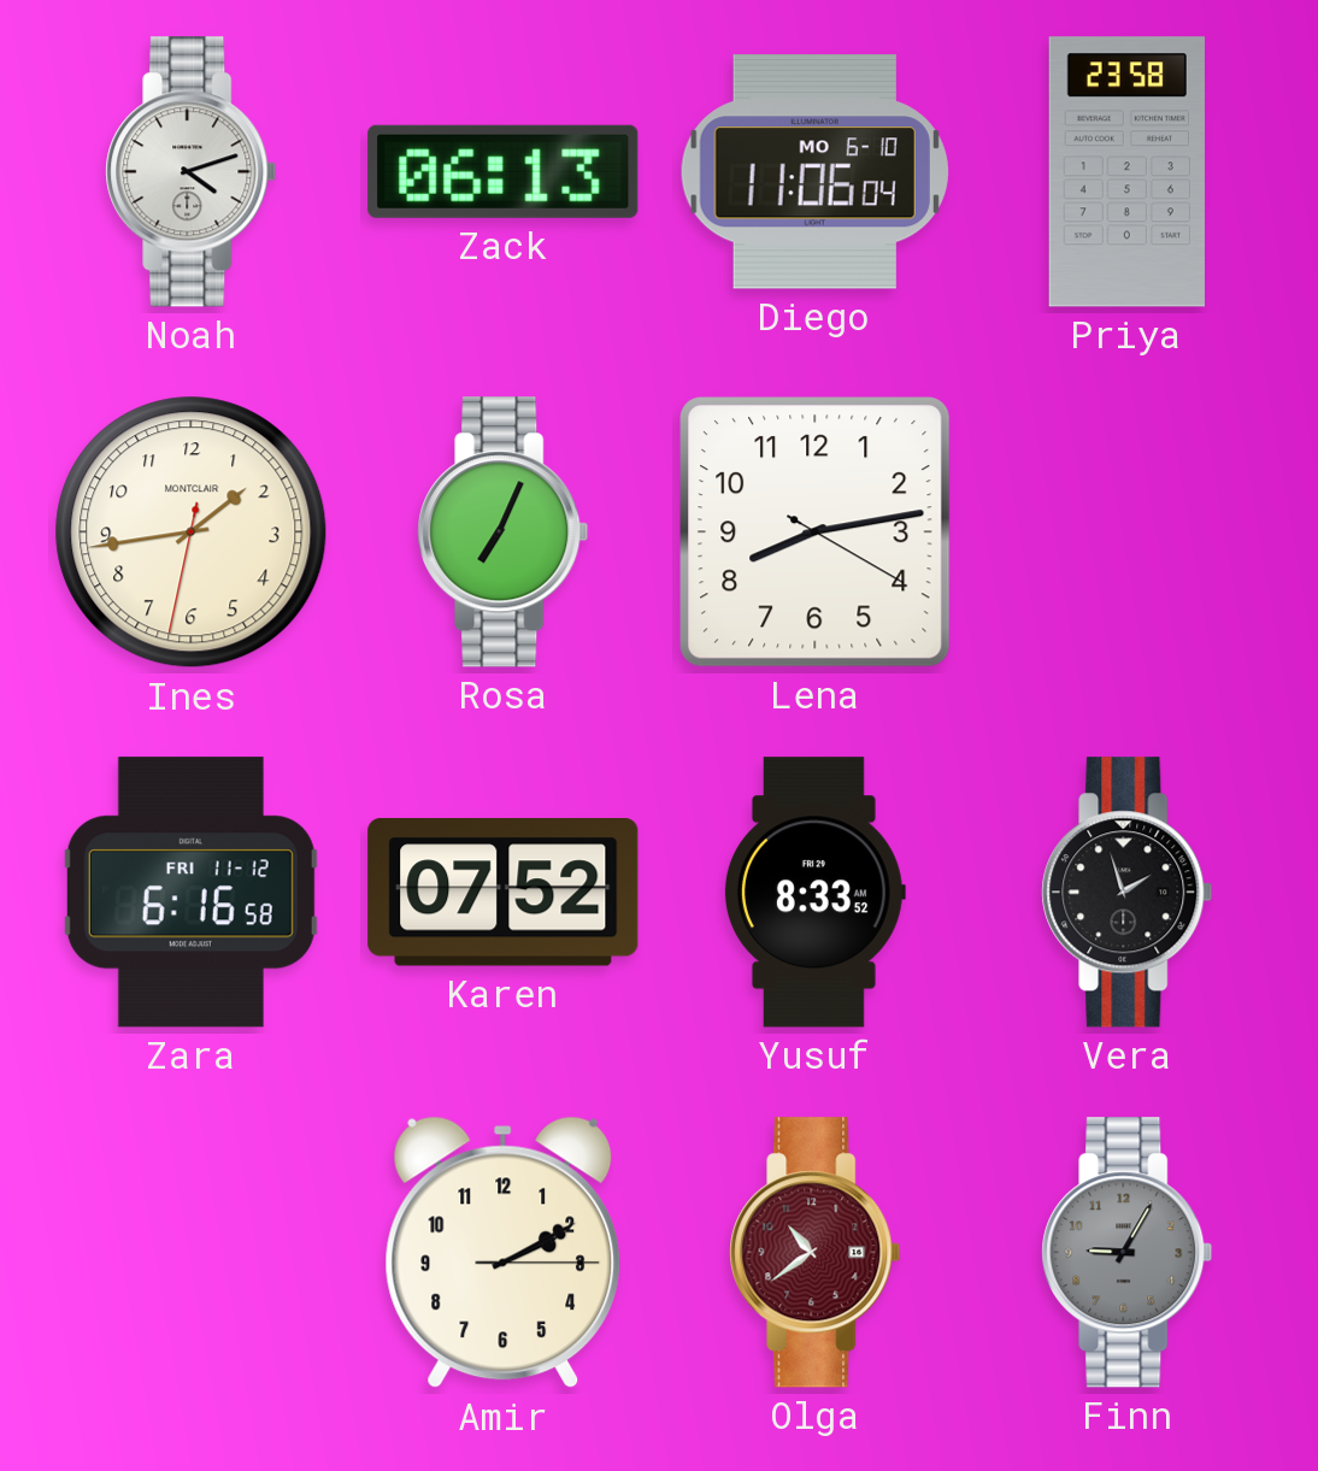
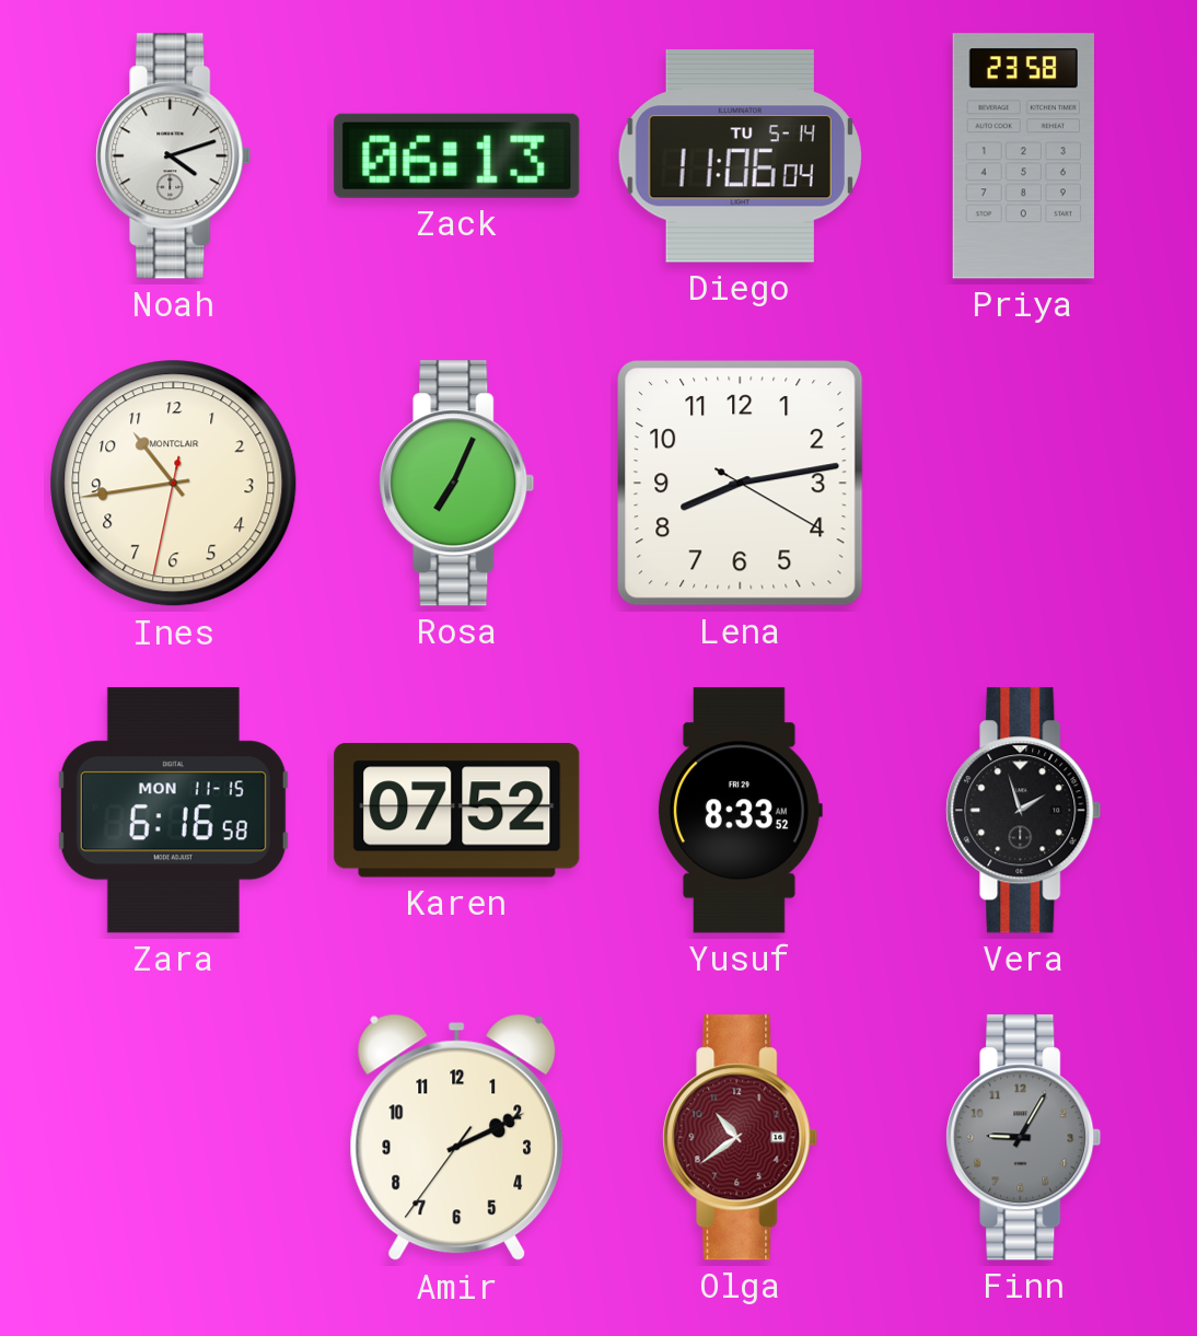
Diego date: MO 6-10 -> TU 5-14
Ines: 1:43 -> 10:43
Zara date: FRI 11-12 -> MON 11-15
Amir: 2:10:15 -> 2:10:36
